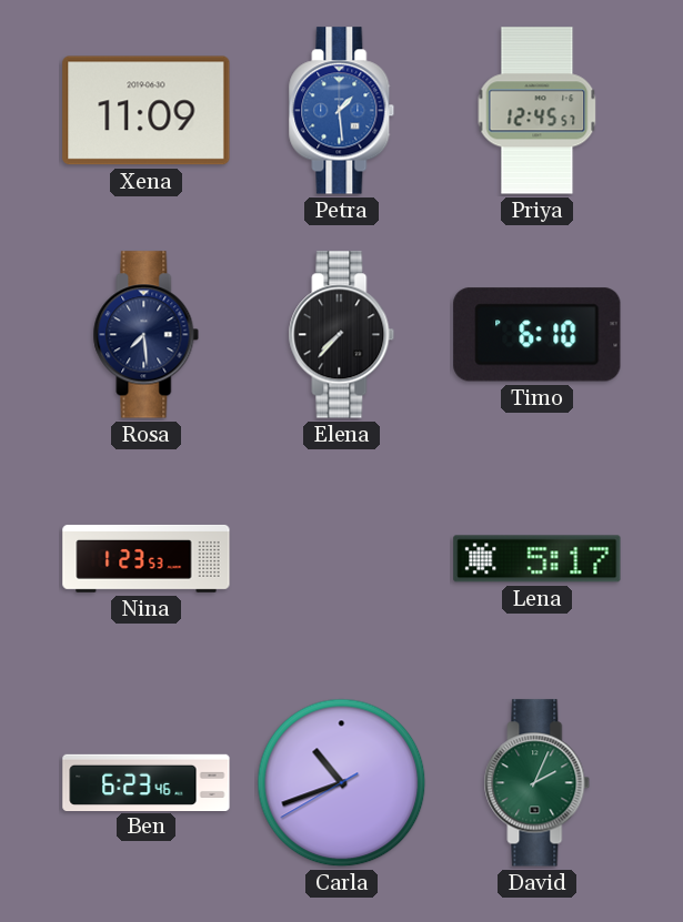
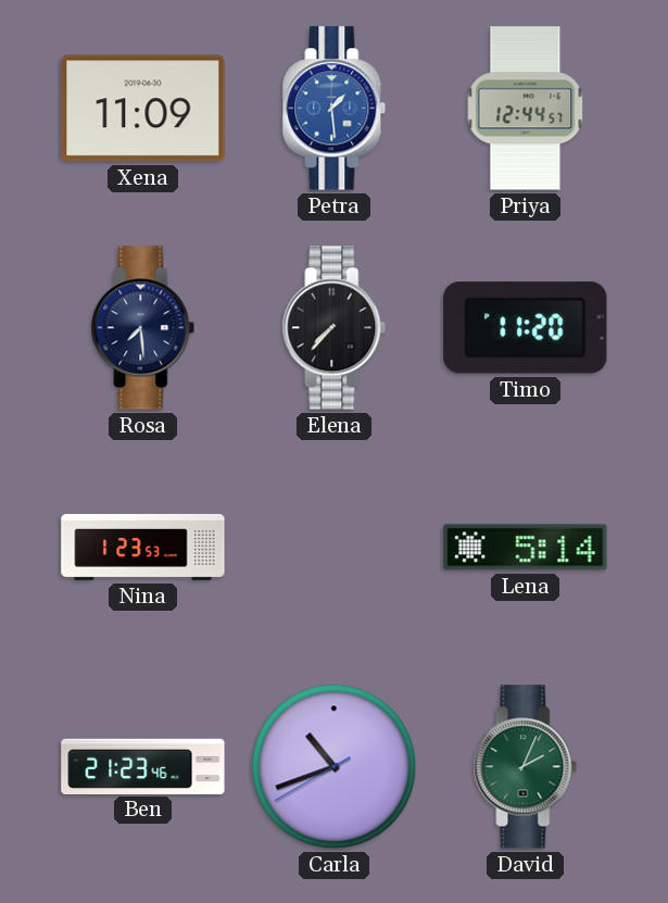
Priya: 12:45 -> 12:44
Timo: 6:10 -> 11:20
Lena: 5:17 -> 5:14
Ben: 6:23 -> 21:23
